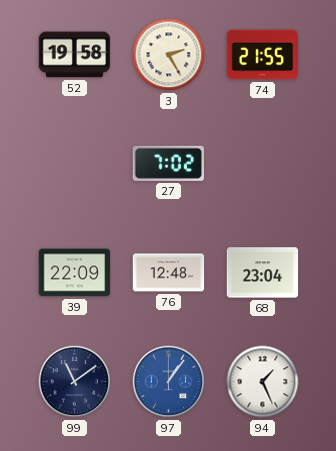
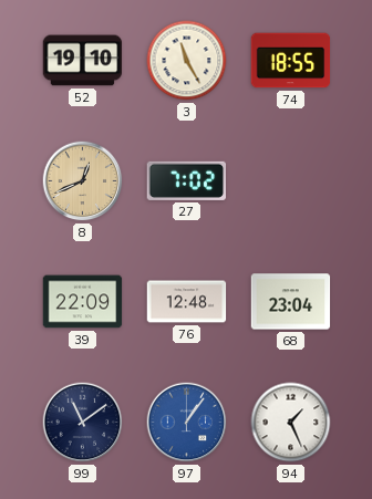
52: 19:58 -> 19:10
3: 2:25 -> 11:25
74: 21:55 -> 18:55
8: none -> 12:41
